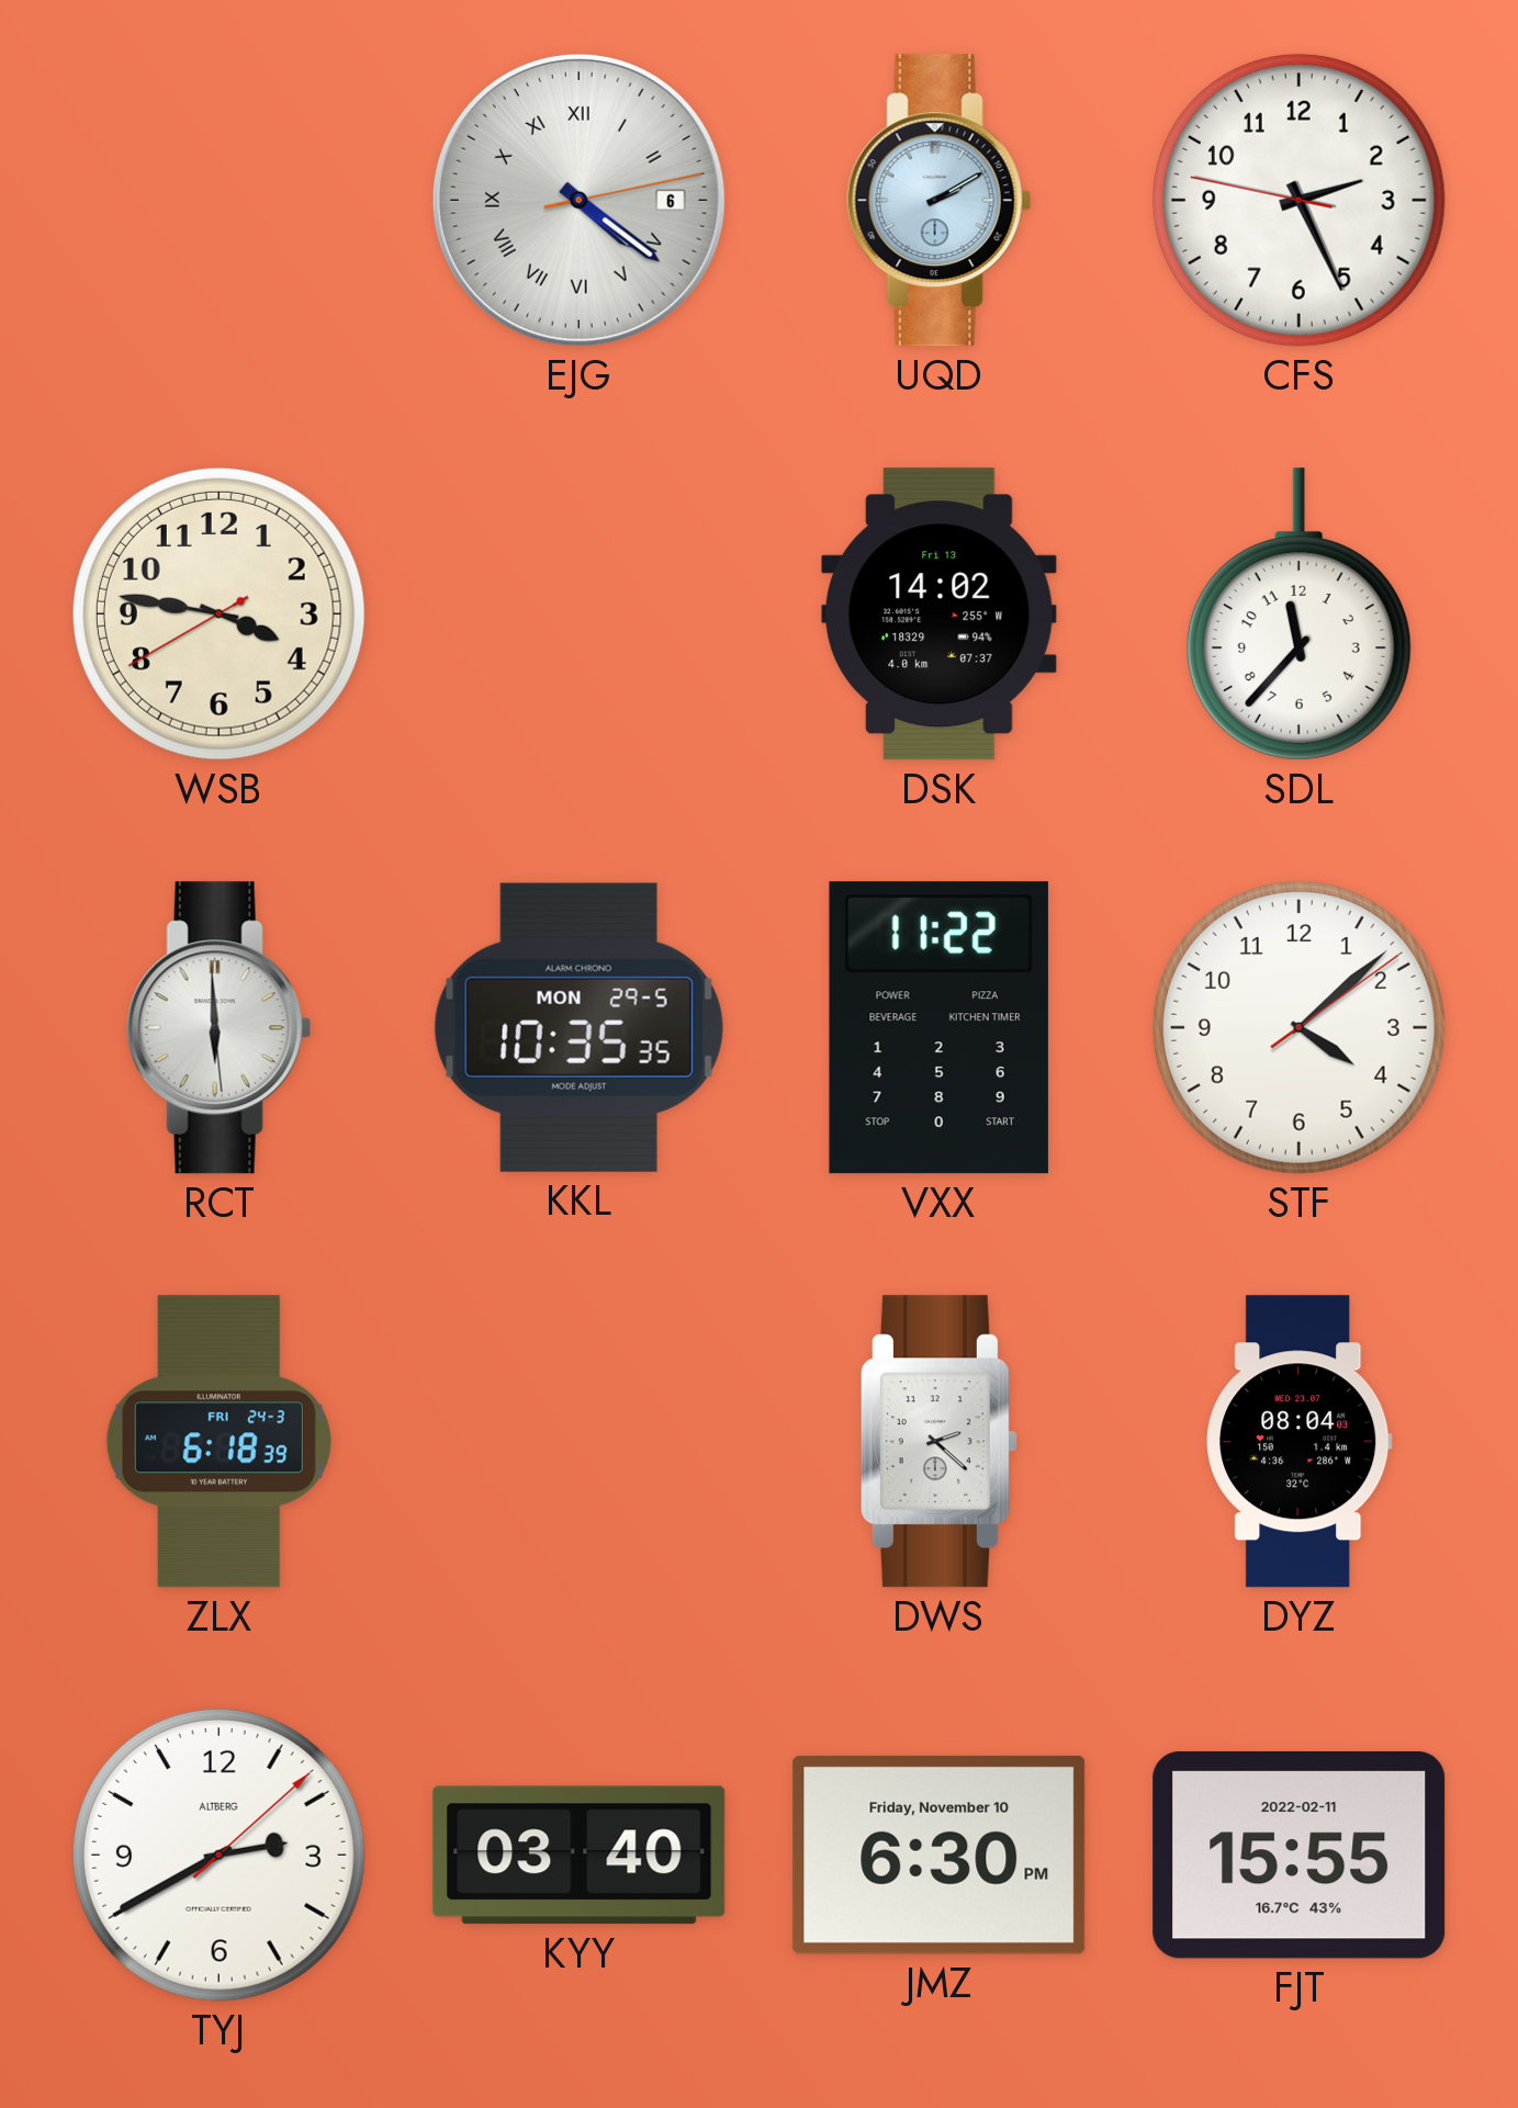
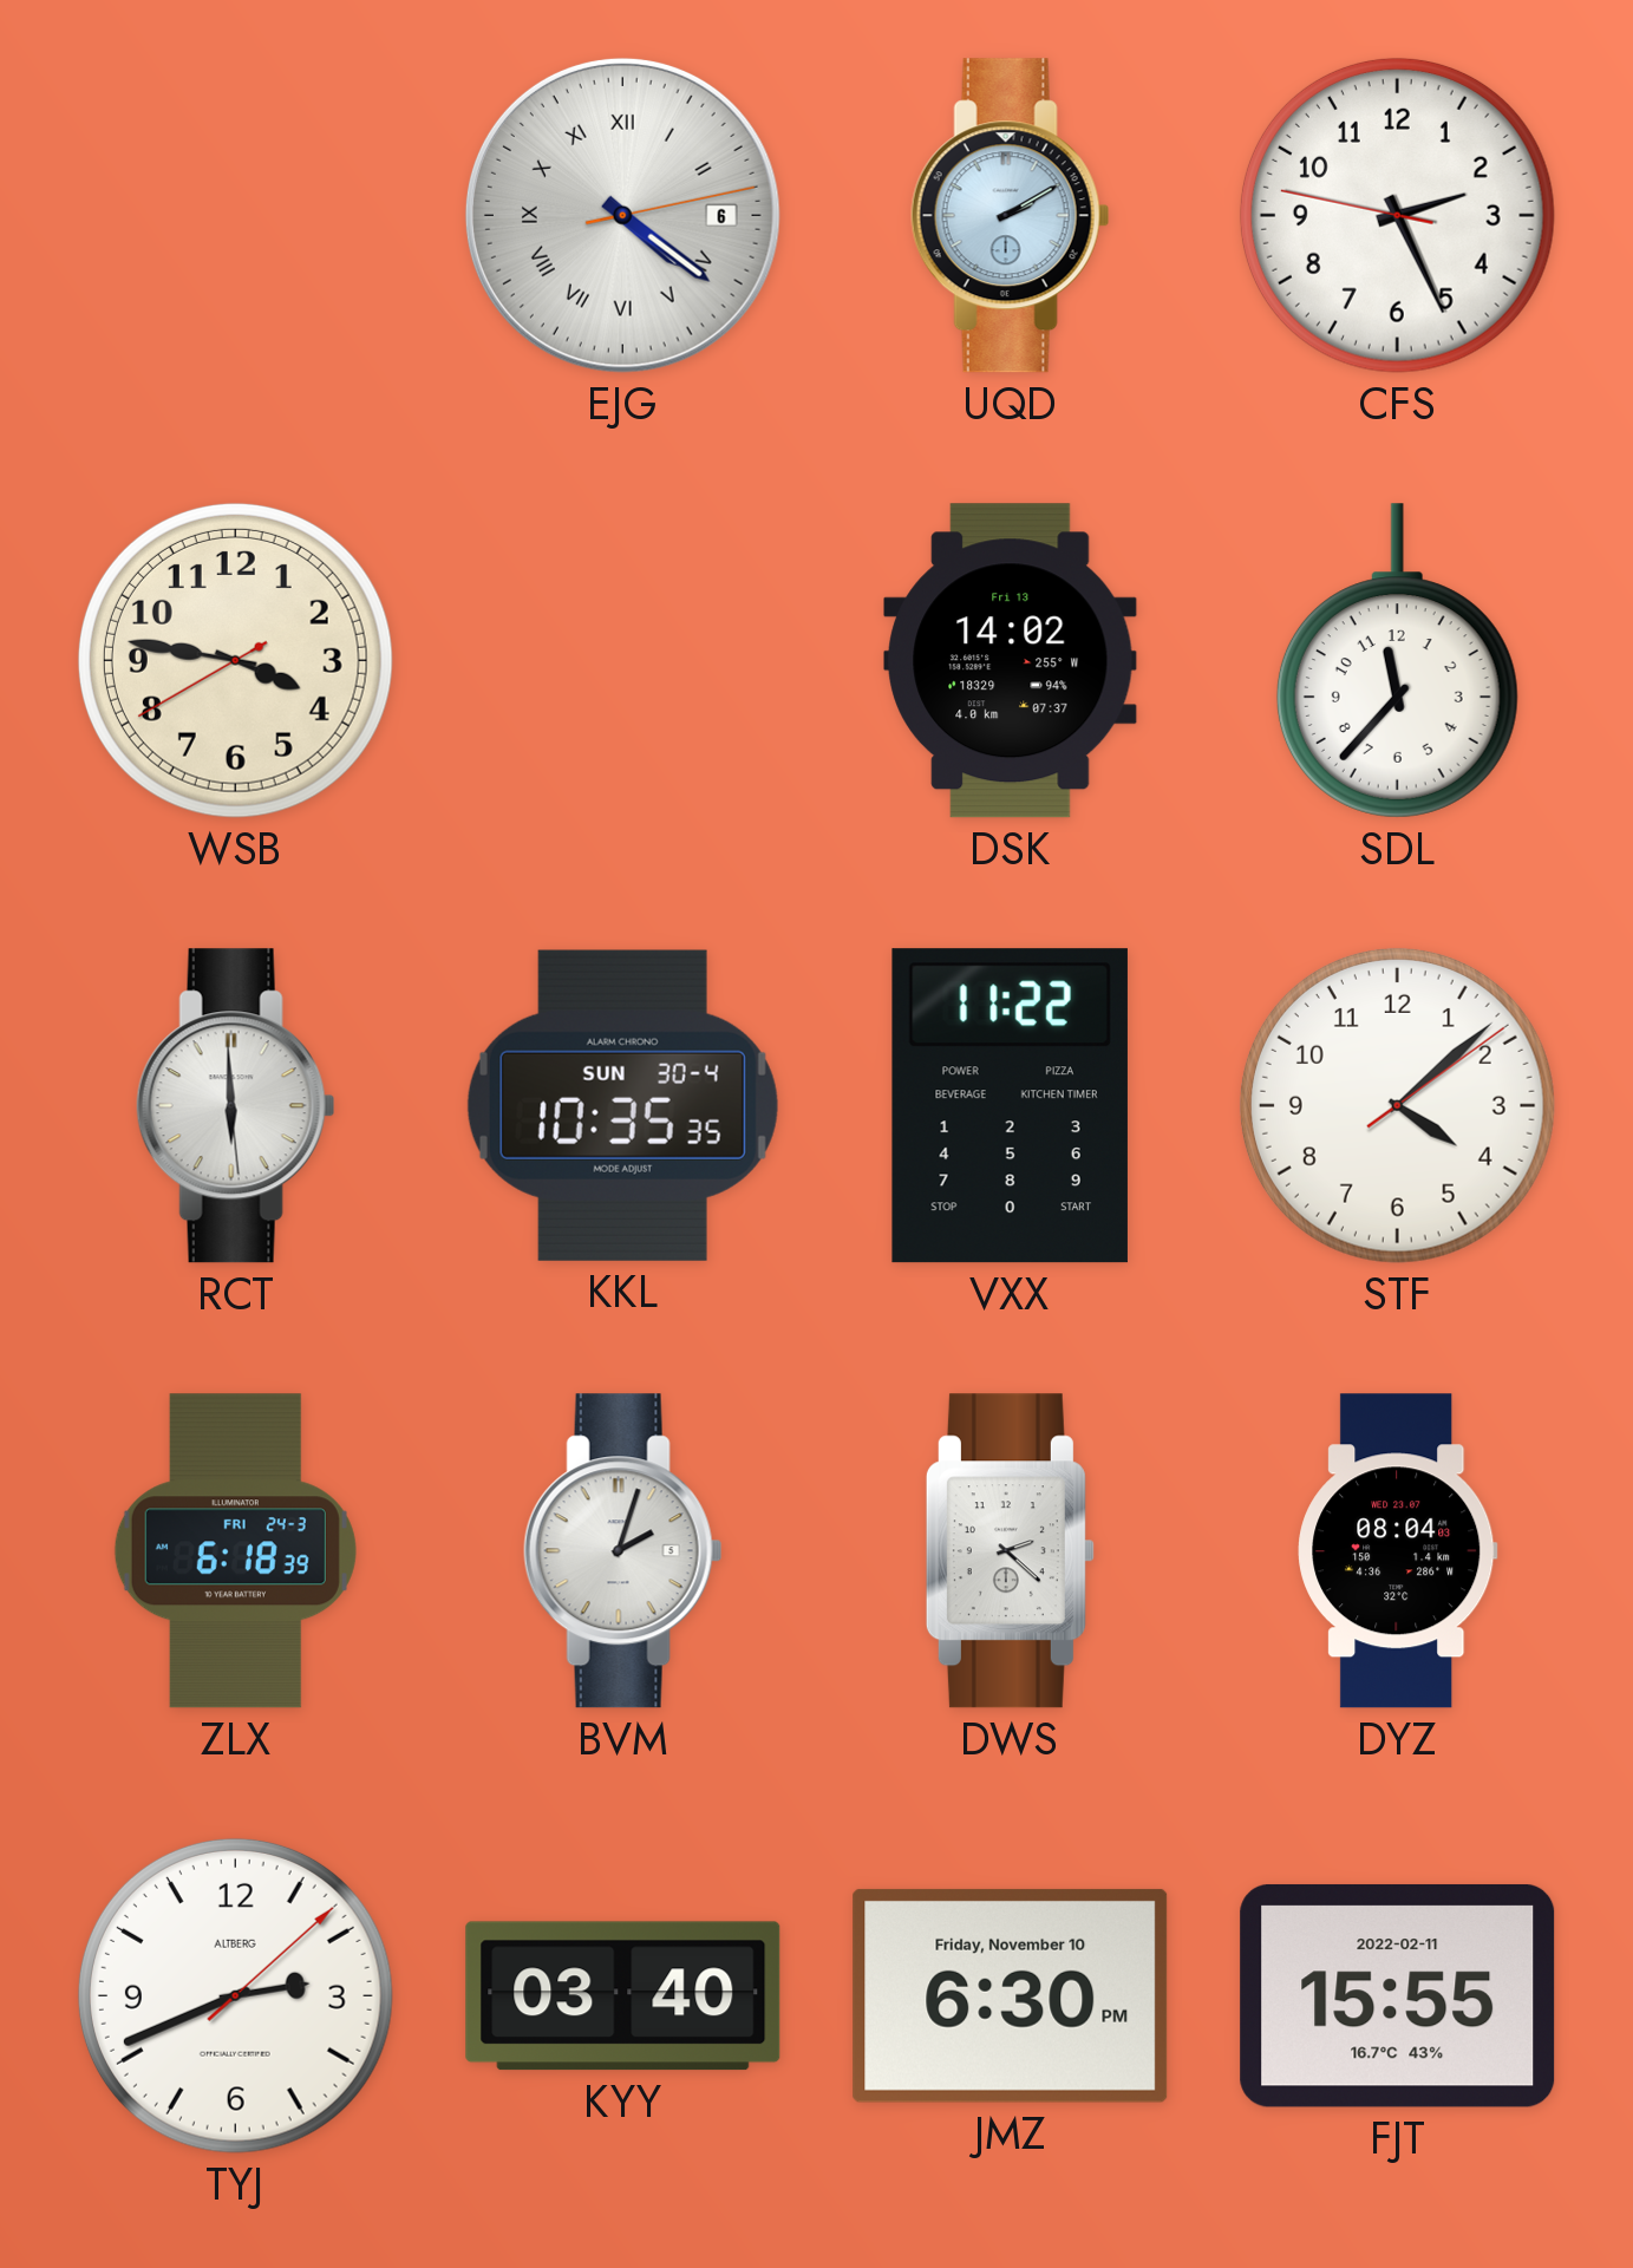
KKL date: MON 29-5 -> SUN 30-4
BVM: none -> 2:03
TYJ: 2:40 -> 2:41
